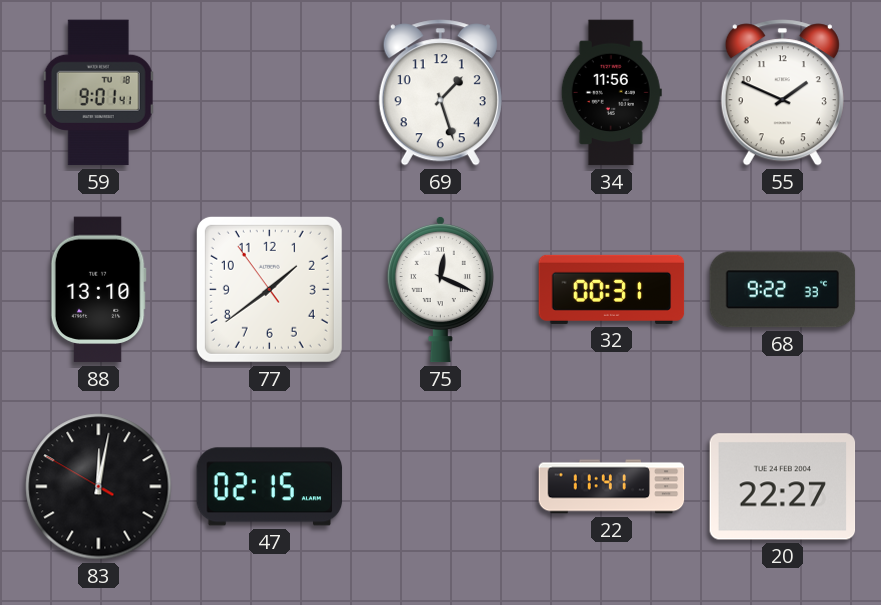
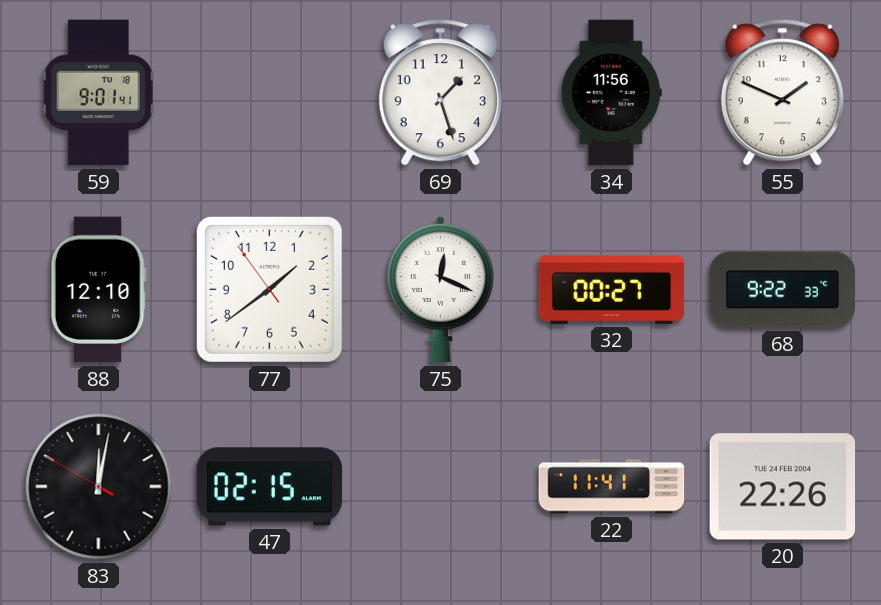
88: 13:10 -> 12:10
32: 00:31 -> 00:27
20: 22:27 -> 22:26
